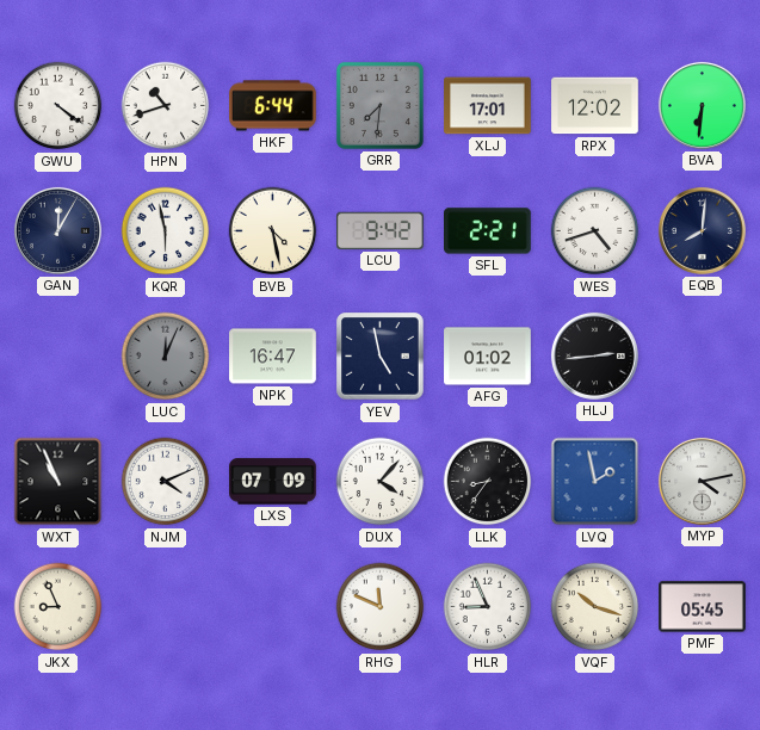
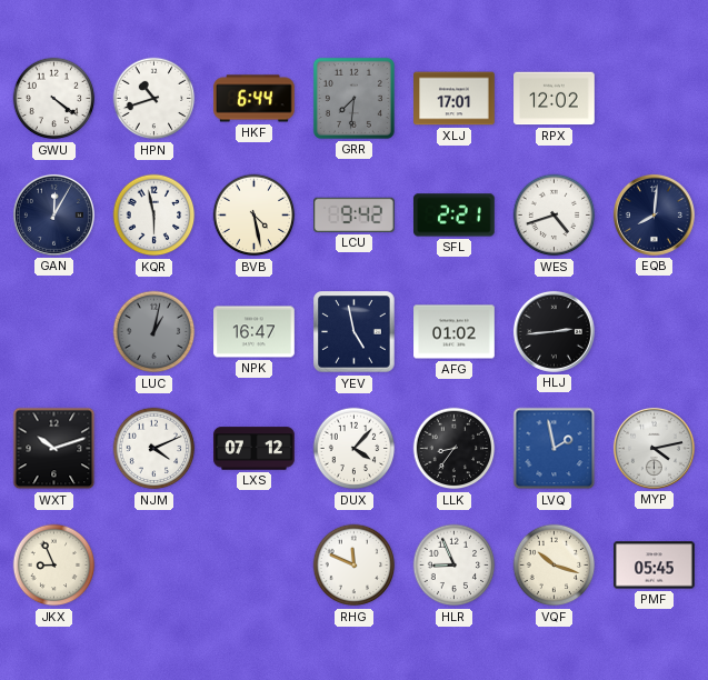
BVA: 6:31 -> none
LUC: 12:04 -> 1:02
WXT: 10:56 -> 10:12
LXS: 07:09 -> 07:12
